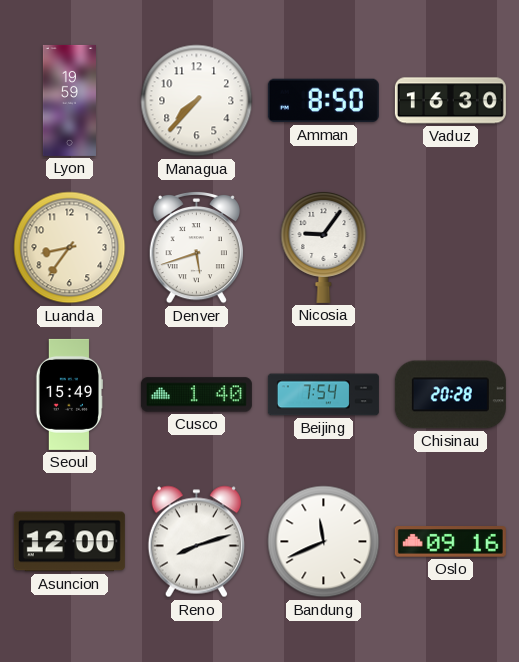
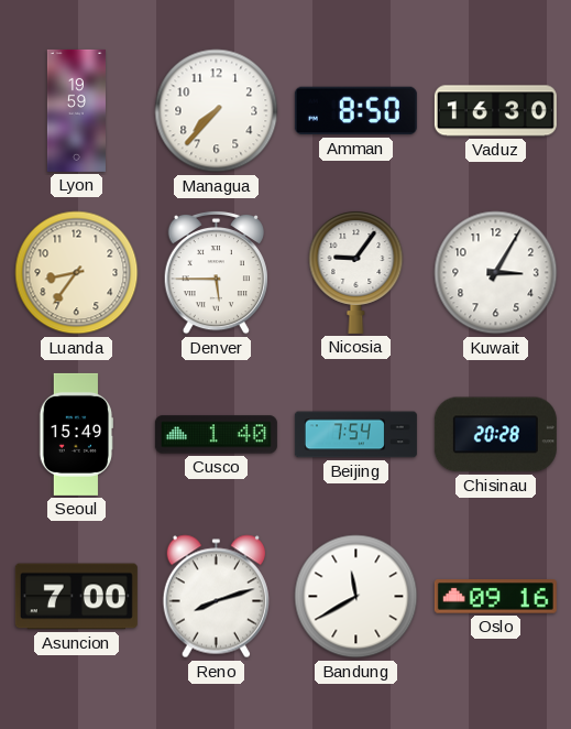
Denver: 5:42 -> 5:45
Kuwait: none -> 3:05
Asuncion: 12:00 -> 7:00
Bandung: 11:41 -> 11:40
